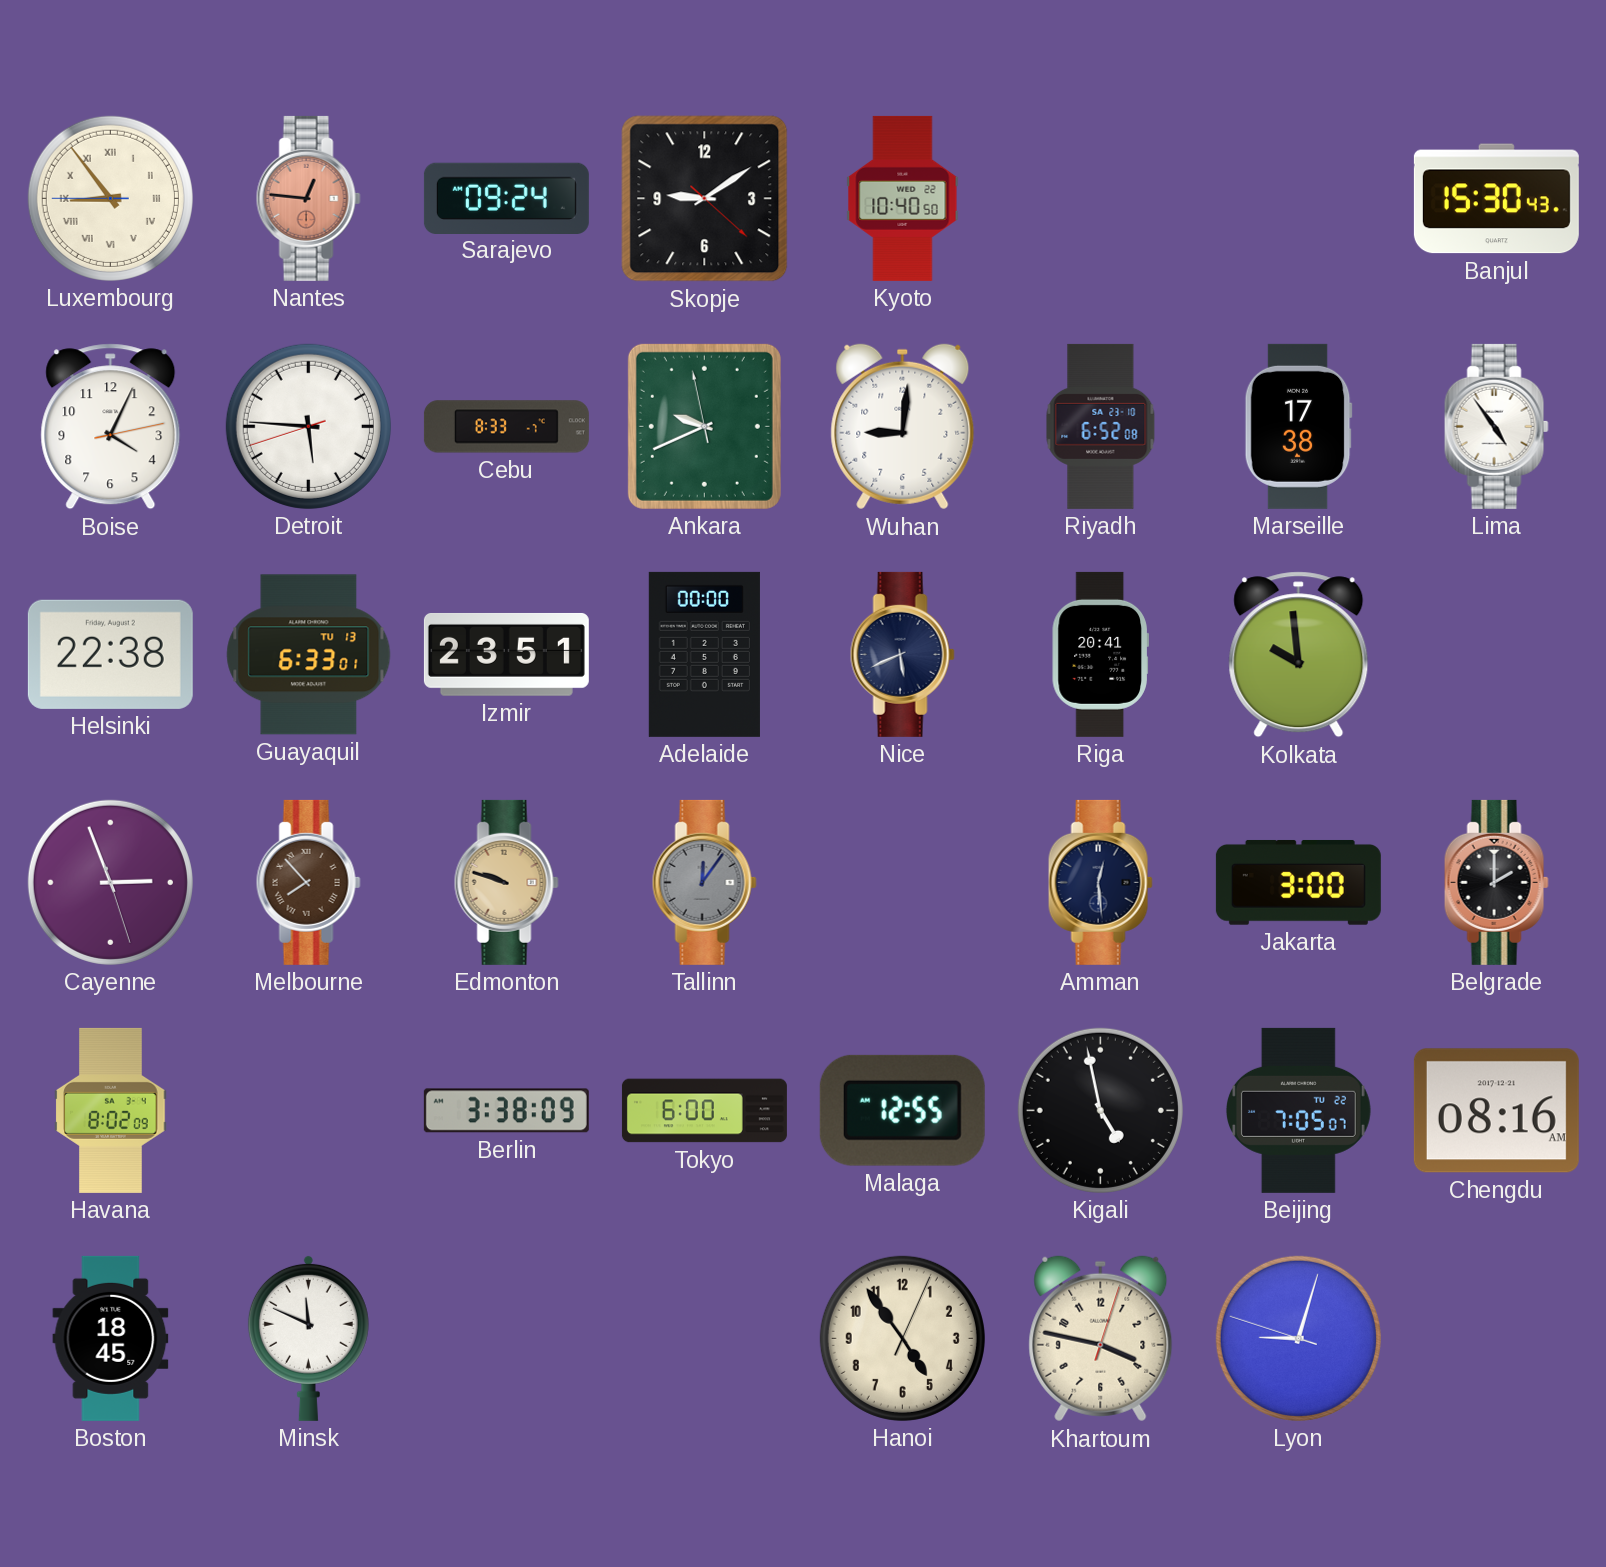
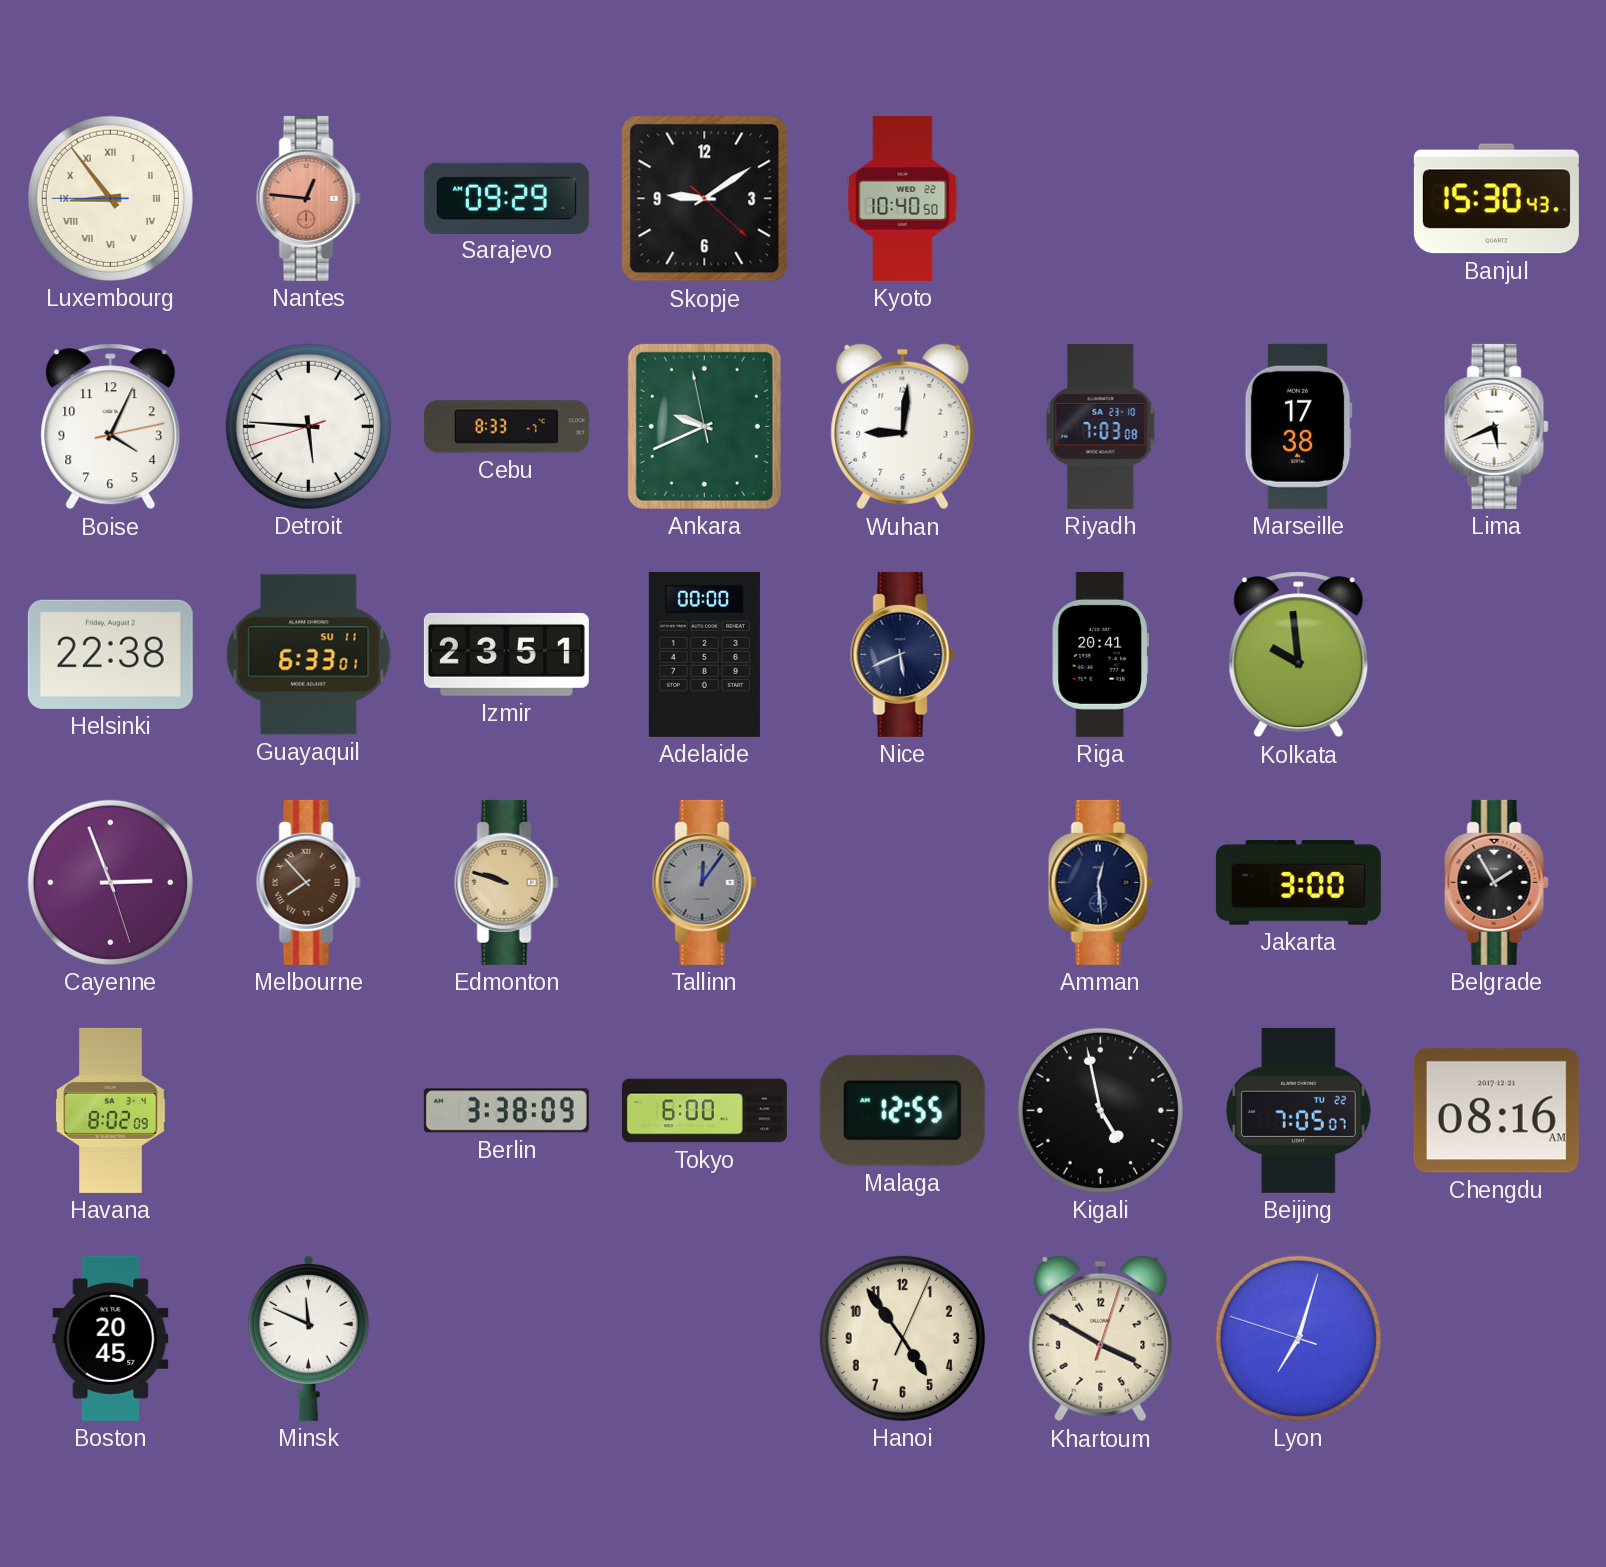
Sarajevo: 09:24 -> 09:29
Riyadh: 6:52 -> 7:03
Lima: 4:54 -> 5:41
Guayaquil date: TU 13 -> SU 11
Belgrade: 2:00 -> 1:55
Boston: 18:45 -> 20:45
Khartoum: 3:47 -> 3:50
Lyon: 9:02 -> 7:02
